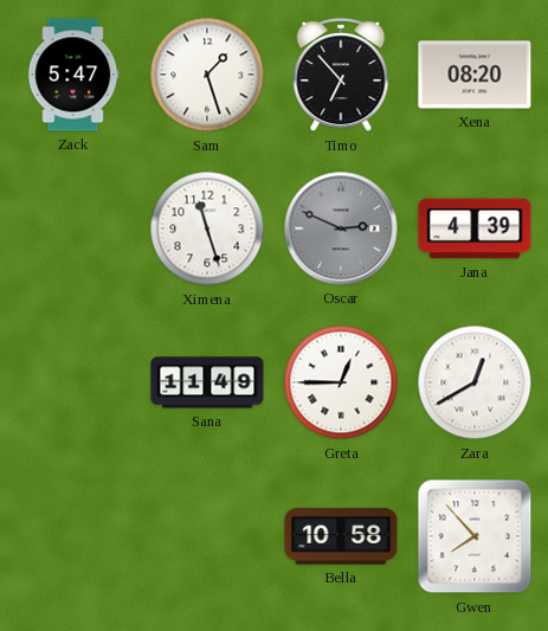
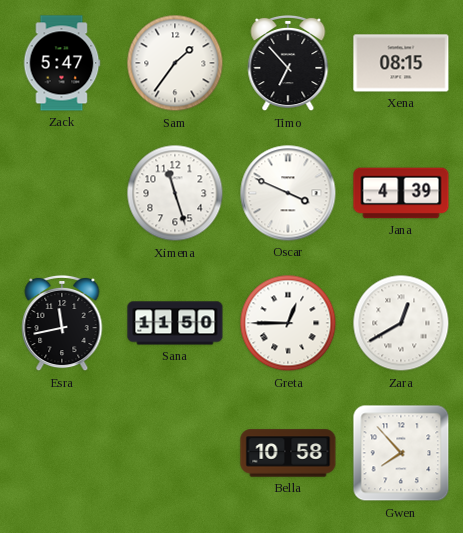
Sam: 1:27 -> 1:36
Xena: 08:20 -> 08:15
Oscar: 2:49 -> 3:49
Oscar dial: grey -> white
Esra: none -> 11:43
Sana: 11:49 -> 11:50
